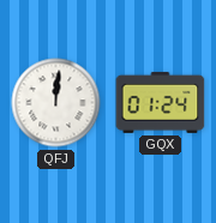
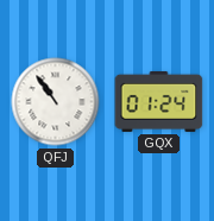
QFJ: 12:01 -> 10:54
